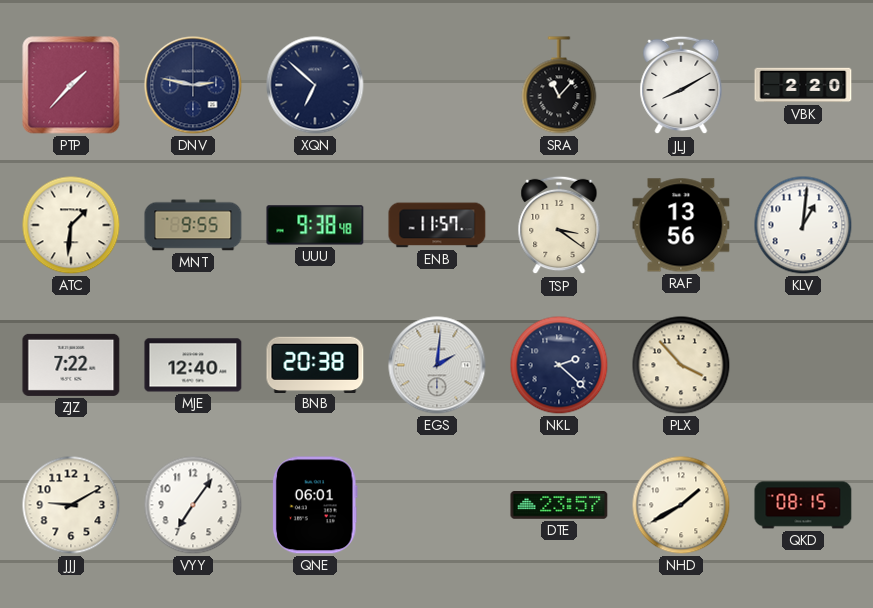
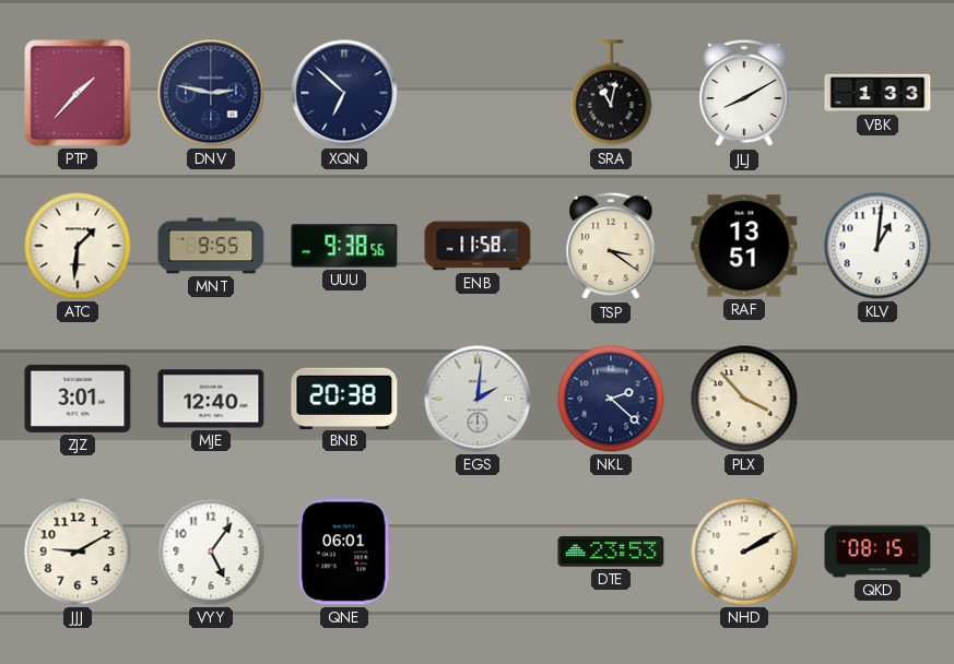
SRA: 11:07 -> 11:02
VBK: 2:20 -> 1:33
UUU: 9:38:48 -> 9:38:56
ENB: 11:57 -> 11:58
RAF: 13:56 -> 13:51
ZJZ: 7:22 -> 3:01
VYY: 7:06 -> 5:06
DTE: 23:57 -> 23:53
NHD: 1:40 -> 2:10
